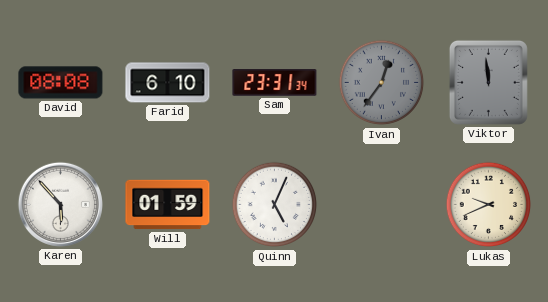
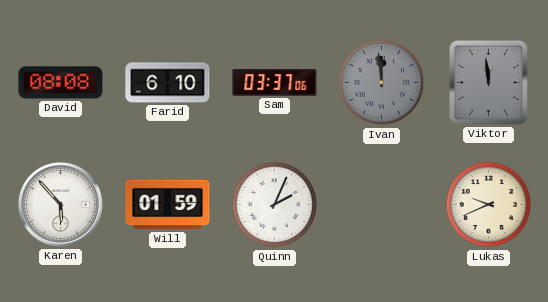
Sam: 23:31 -> 03:37
Ivan: 12:36 -> 11:59
Quinn: 5:04 -> 2:04
